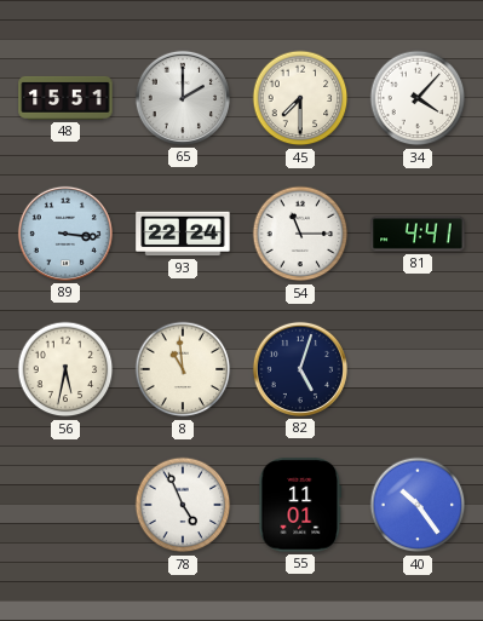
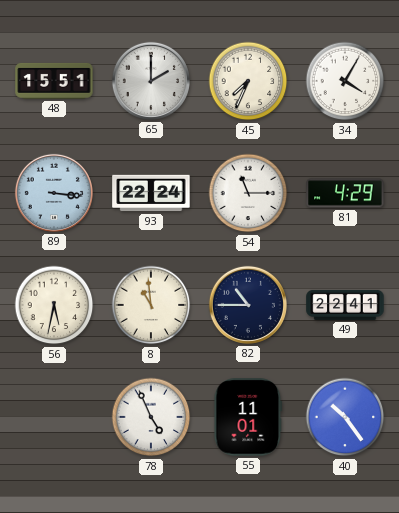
45: 7:30 -> 7:34
34: 4:07 -> 4:05
81: 4:41 -> 4:29
82: 5:03 -> 10:45
49: none -> 22:41
